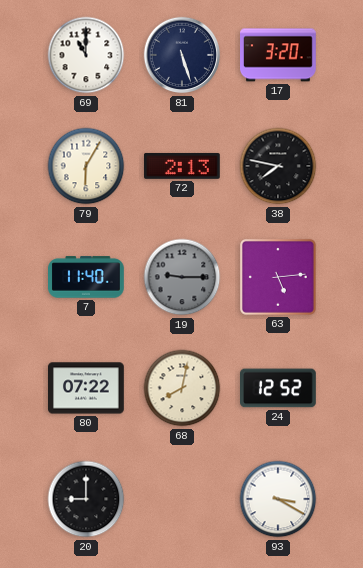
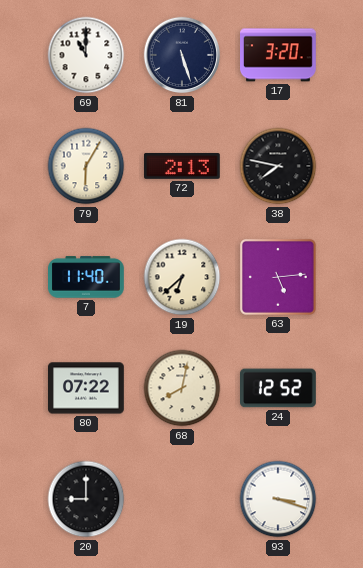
19: 9:15 -> 6:38
19 dial: grey -> cream
93: 3:20 -> 3:18
